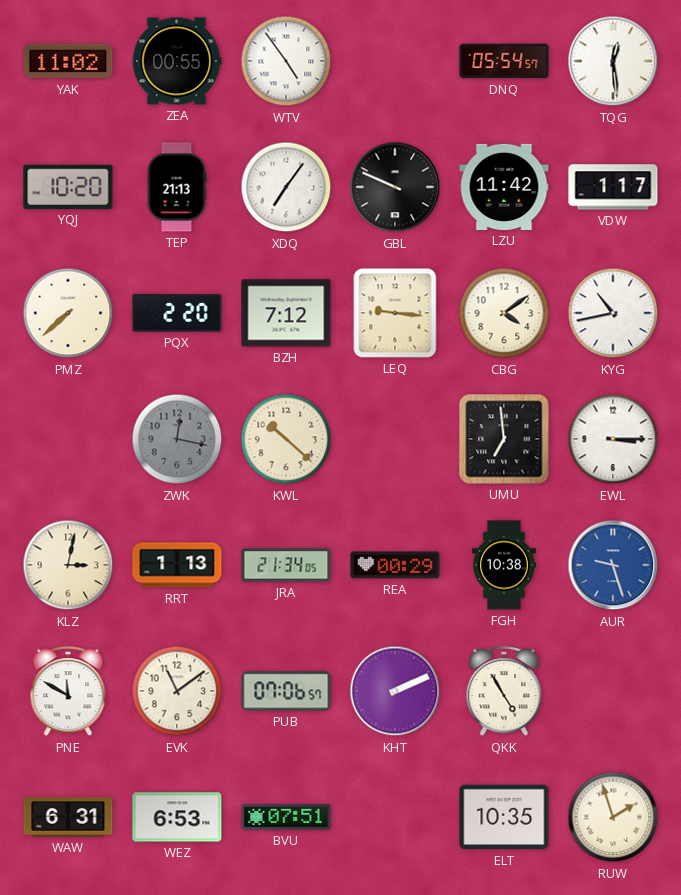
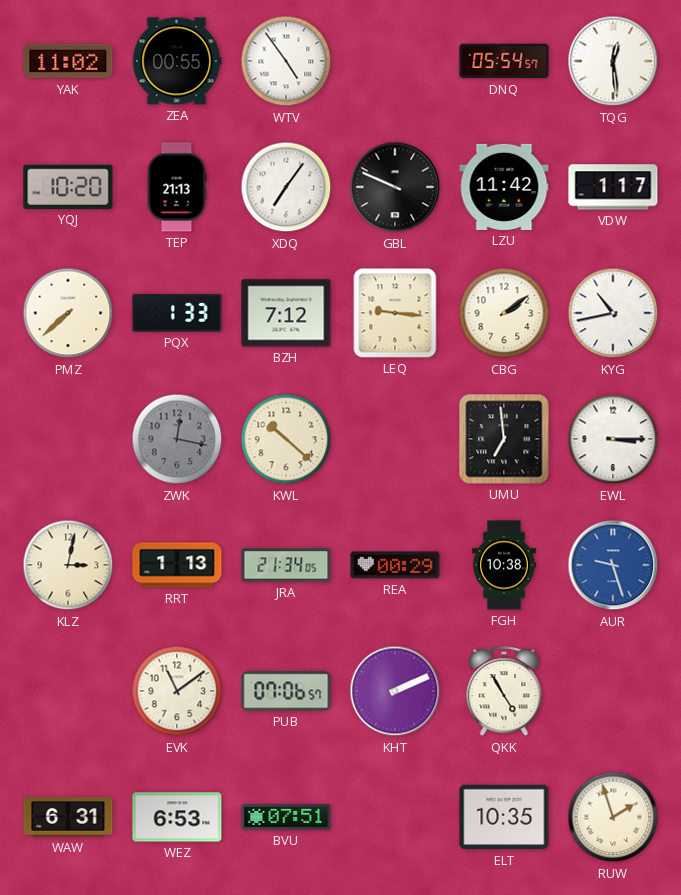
PQX: 2:20 -> 1:33
CBG: 4:09 -> 2:09
PNE: 11:50 -> none
